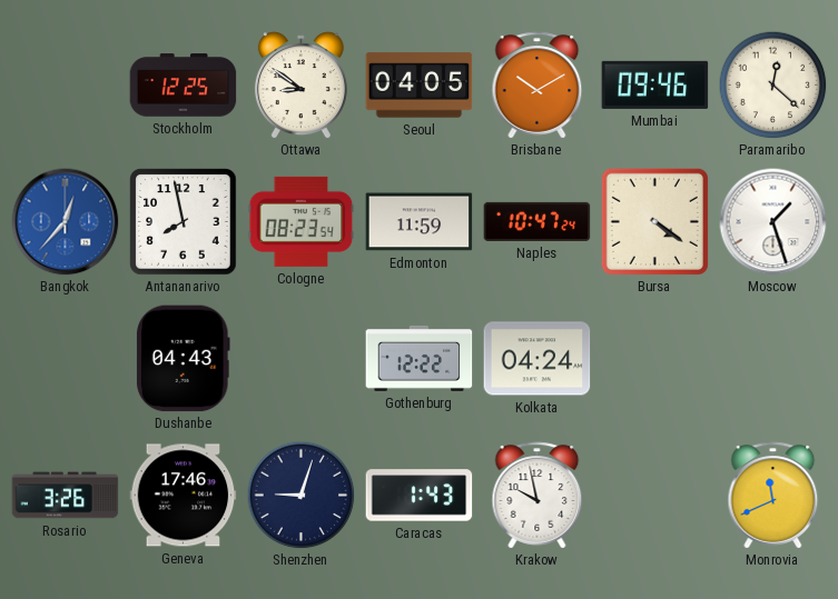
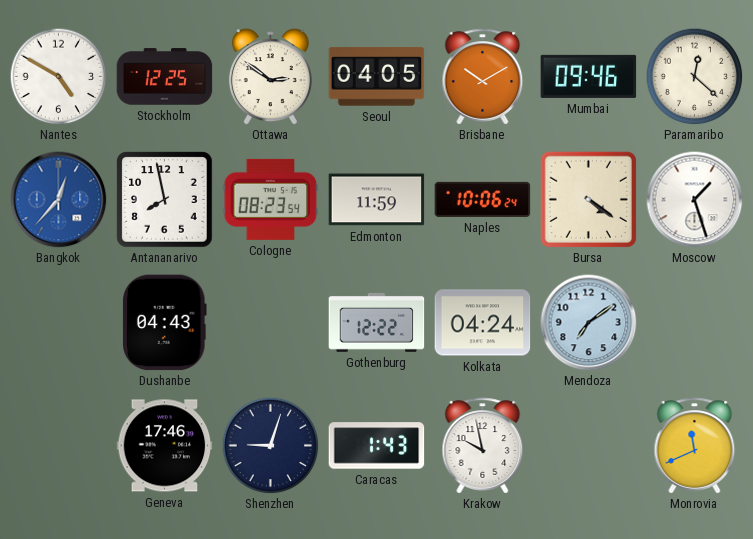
Nantes: none -> 4:50
Ottawa: 8:51 -> 2:51
Naples: 10:47 -> 10:06
Mendoza: none -> 7:09
Rosario: 3:26 -> none
